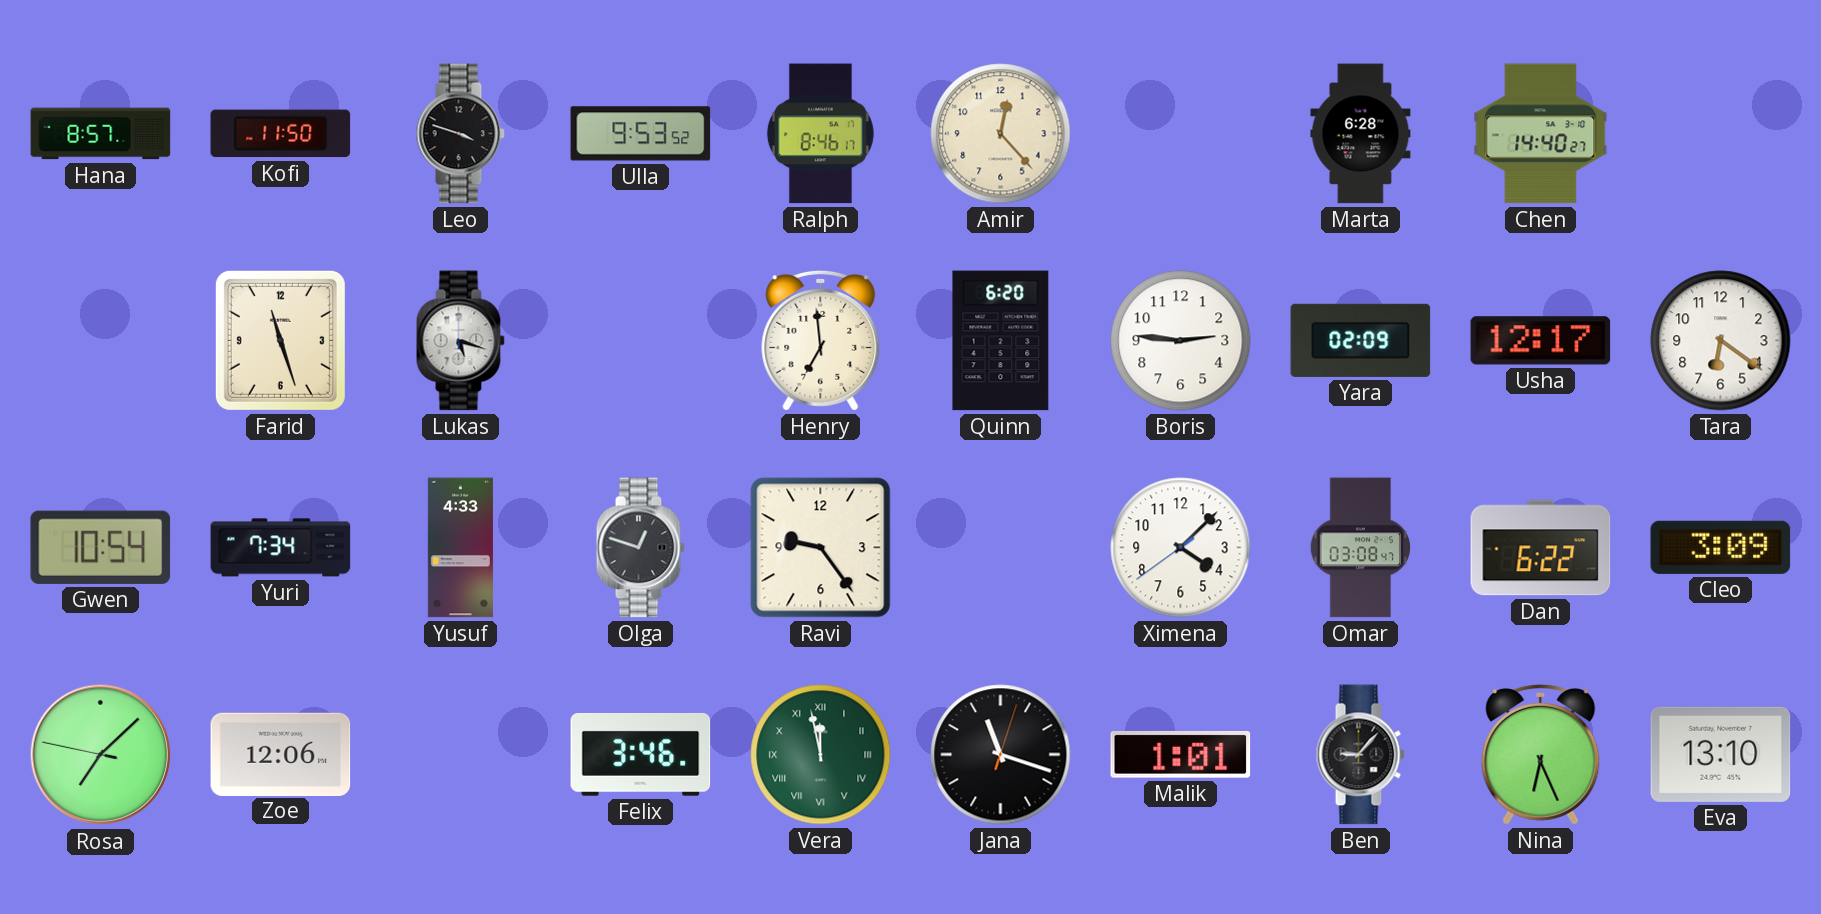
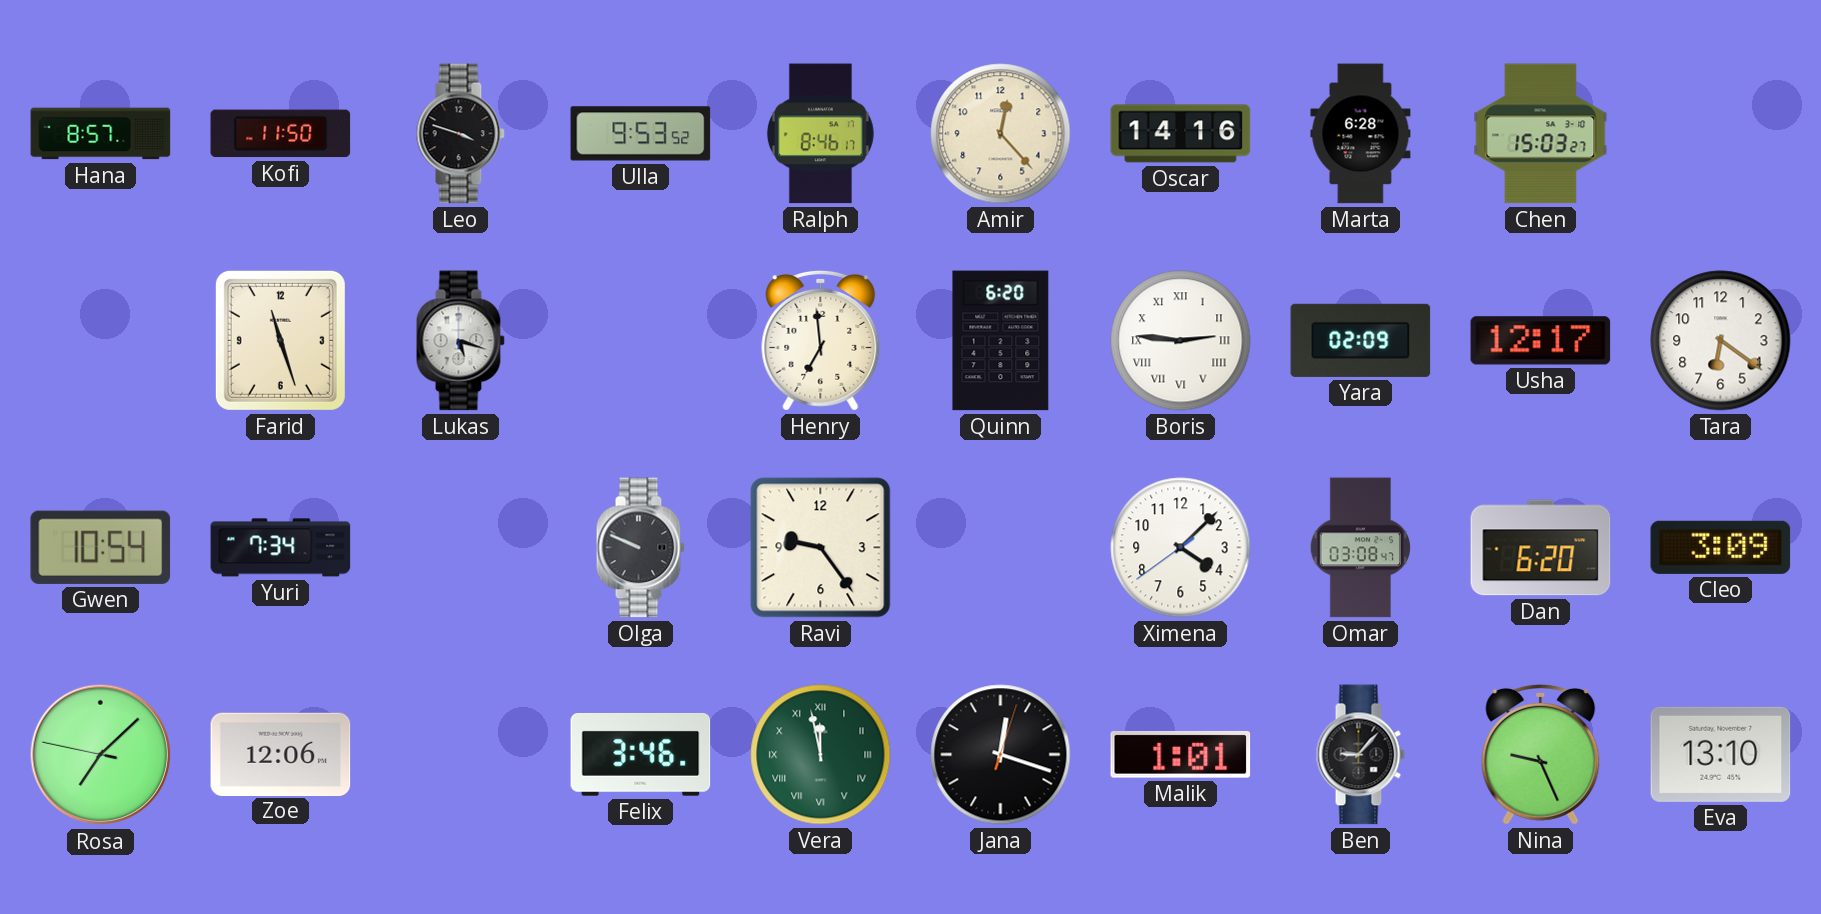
Oscar: none -> 14:16
Chen: 14:40 -> 15:03
Boris numerals: Arabic -> Roman
Yusuf: 4:33 -> none
Olga: 12:48 -> 9:49
Dan: 6:22 -> 6:20
Jana: 11:18 -> 12:18
Nina: 6:26 -> 9:26
